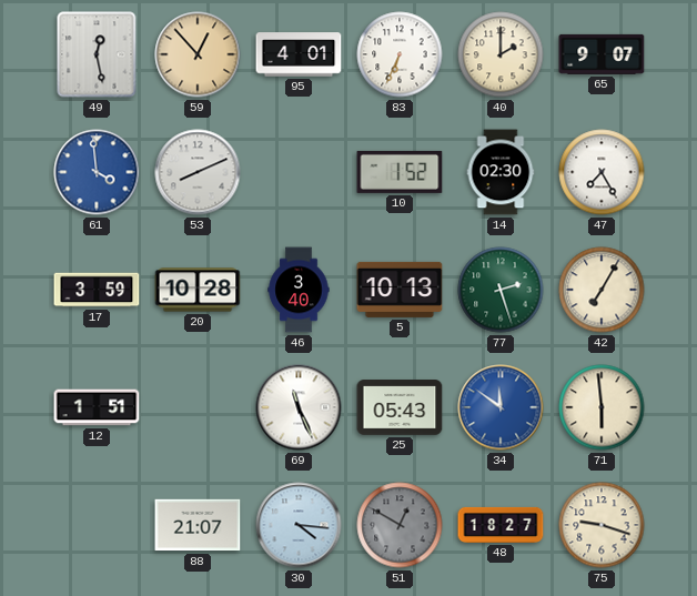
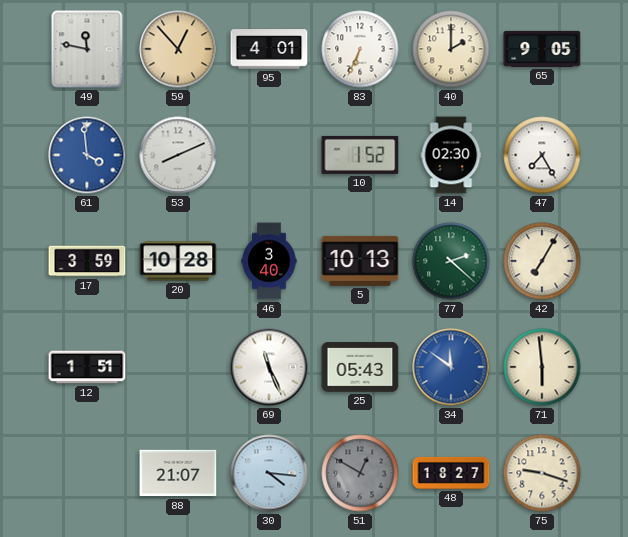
49: 12:28 -> 11:47
65: 9:07 -> 9:05
77: 2:27 -> 2:22
